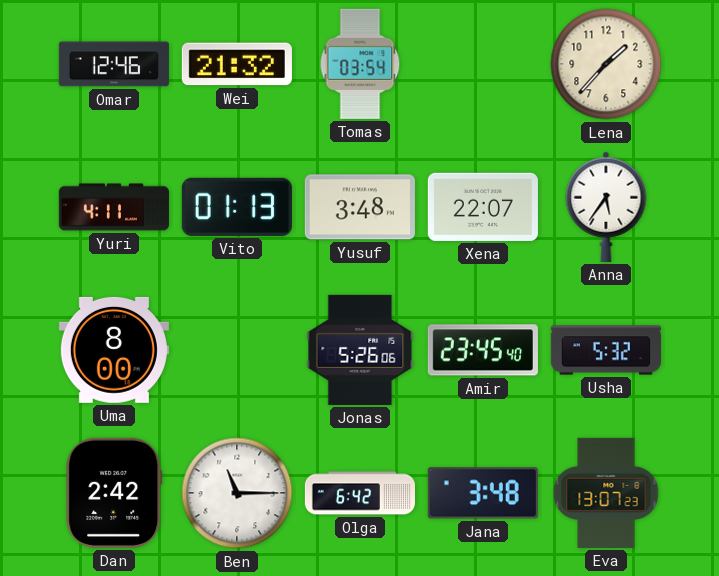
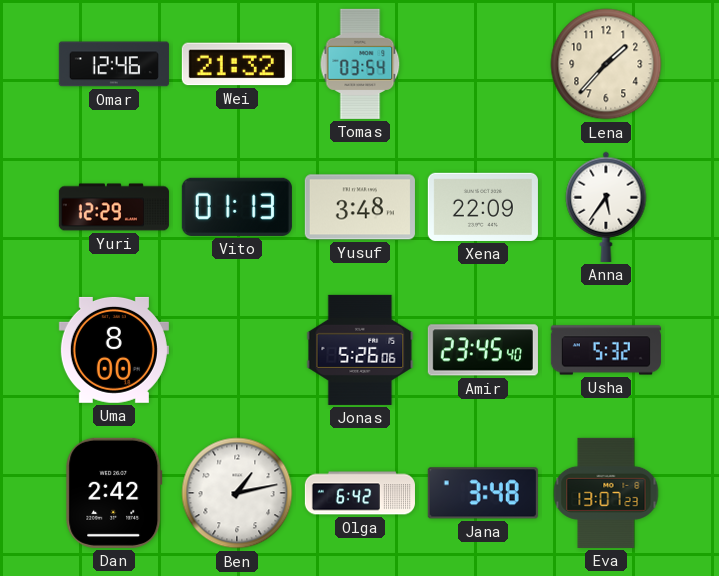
Yuri: 4:11 -> 12:29
Xena: 22:07 -> 22:09
Ben: 11:15 -> 1:13
